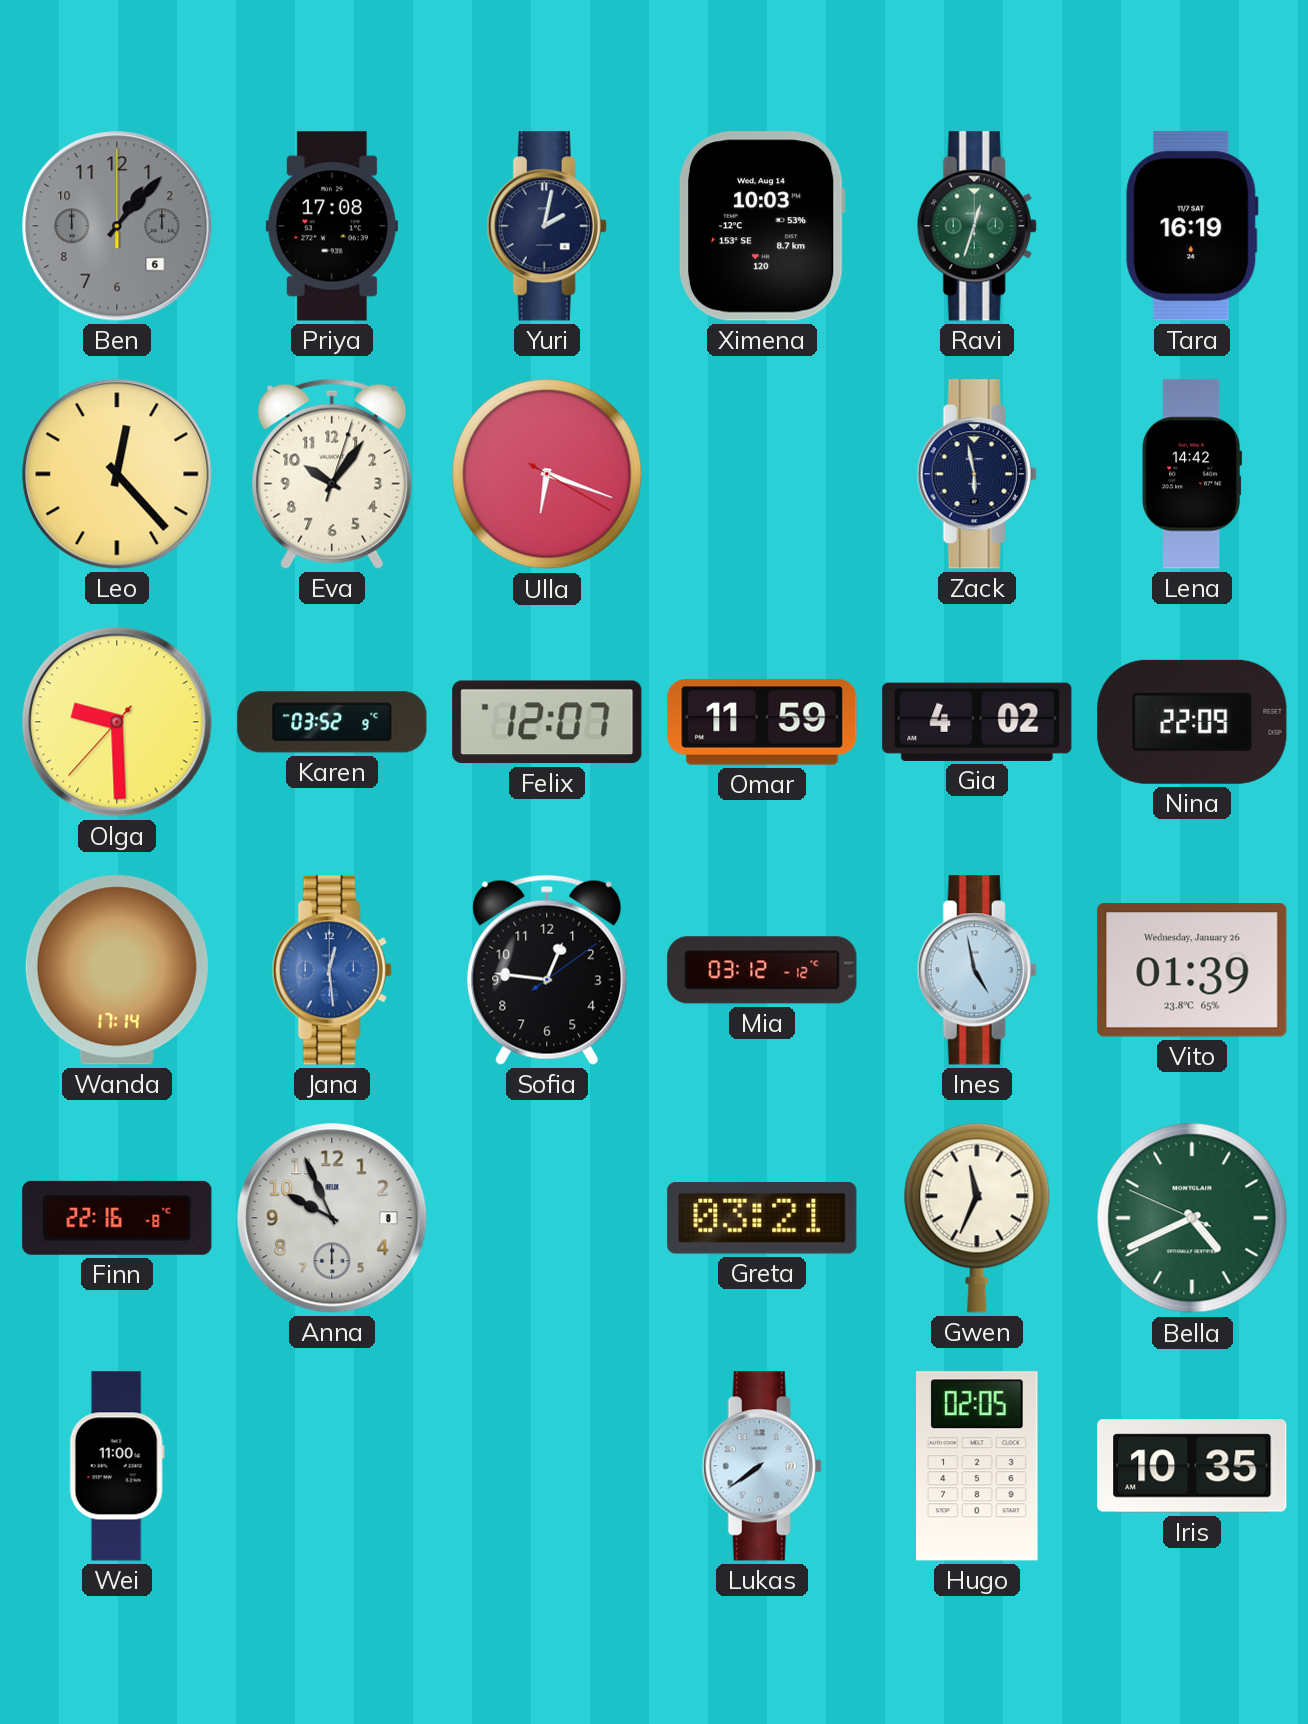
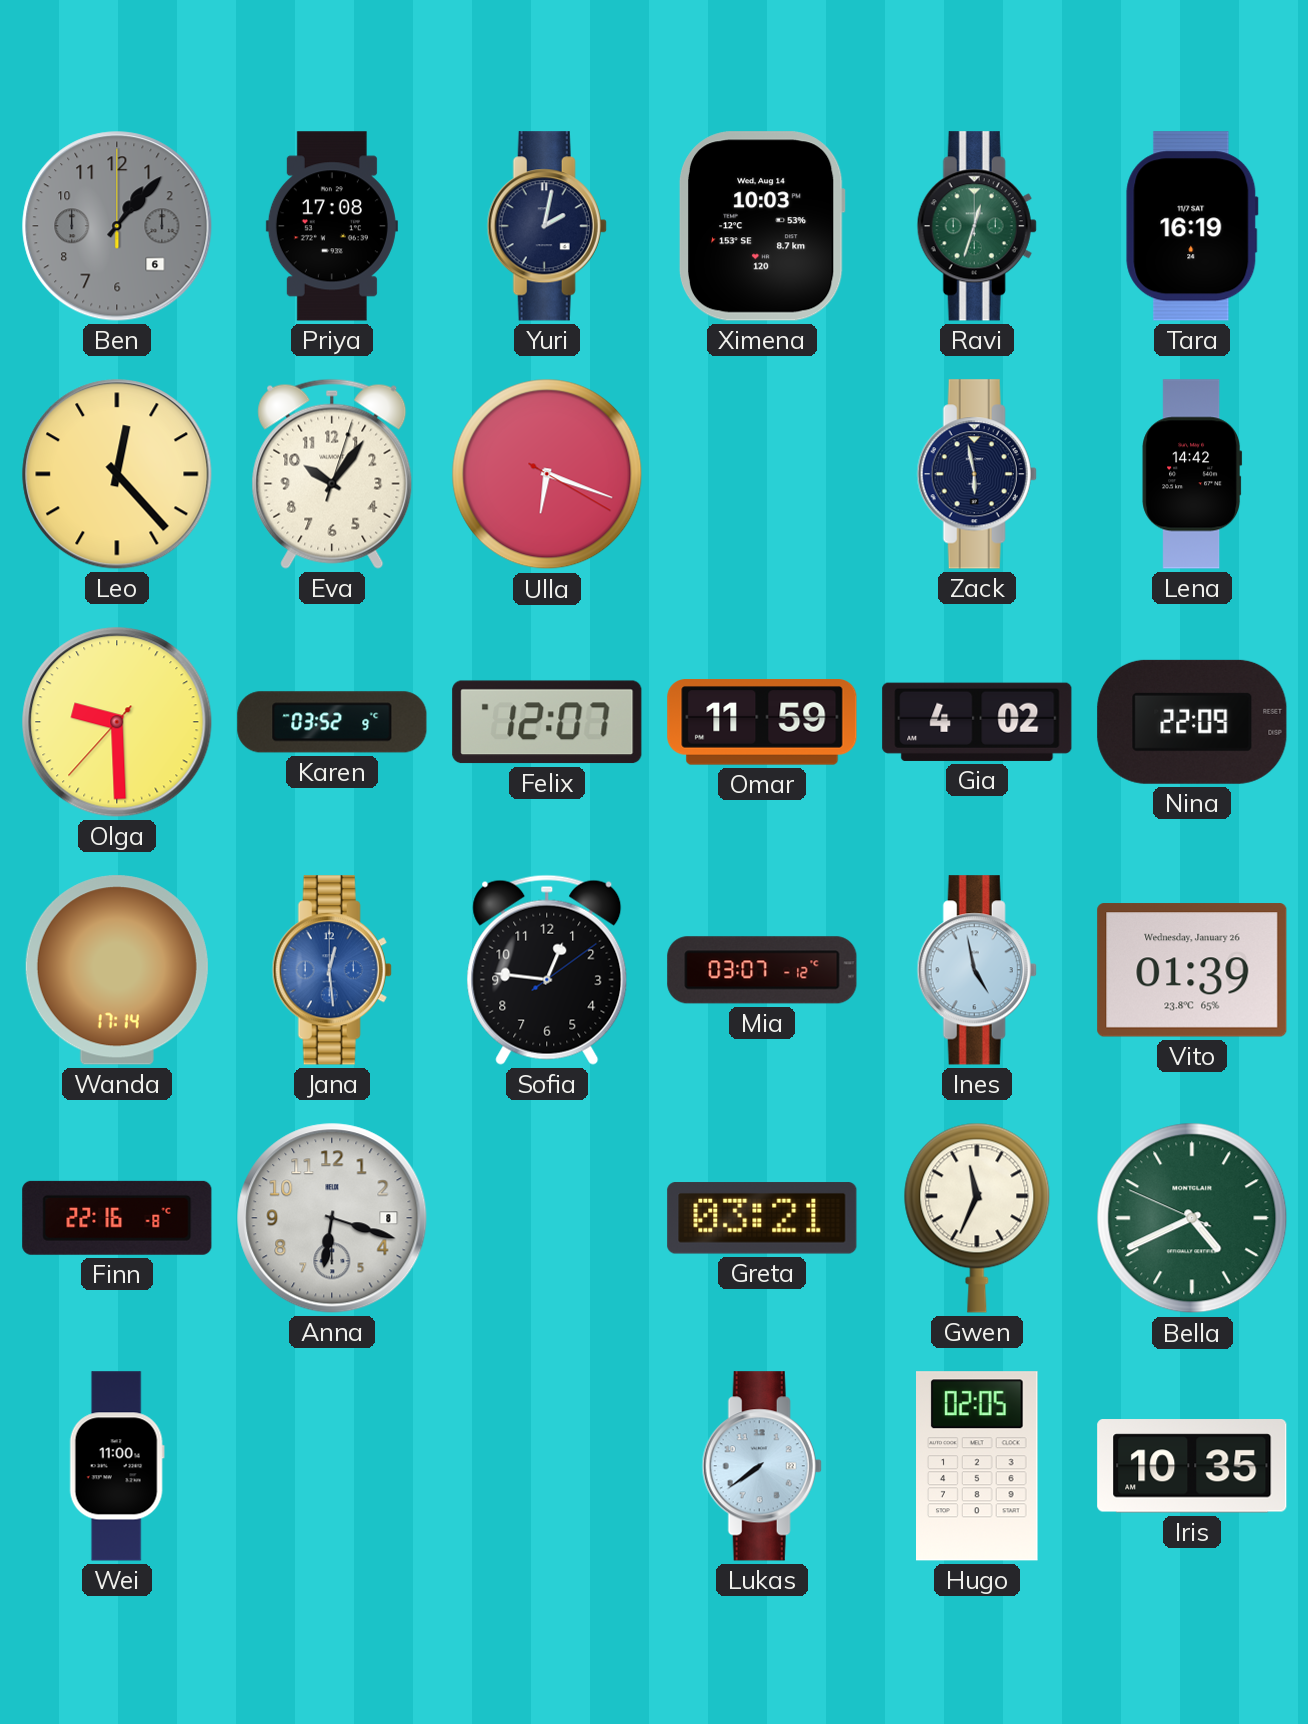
Mia: 03:12 -> 03:07
Anna: 9:56 -> 6:18
